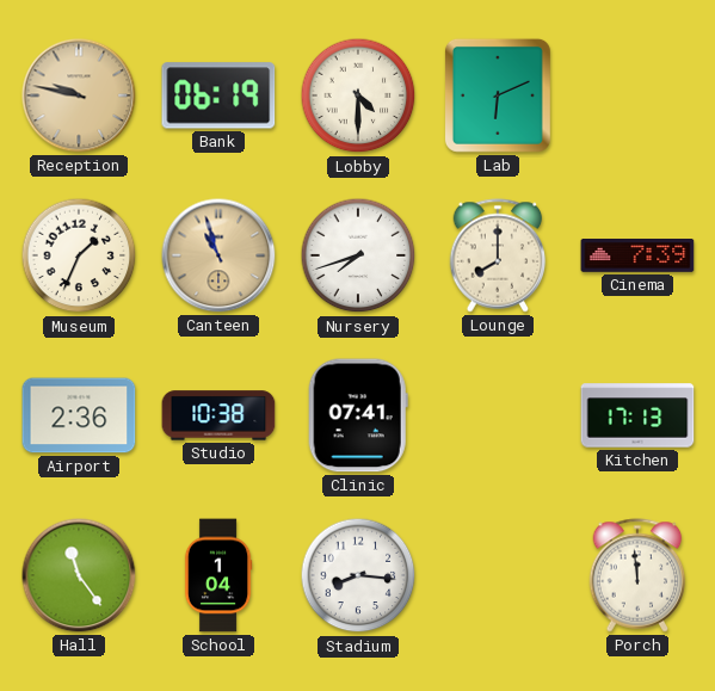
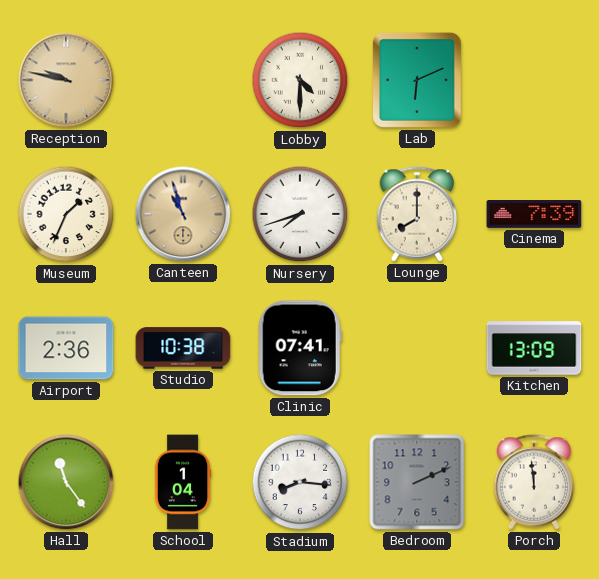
Bank: 06:19 -> none
Kitchen: 17:13 -> 13:09
Bedroom: none -> 2:11
